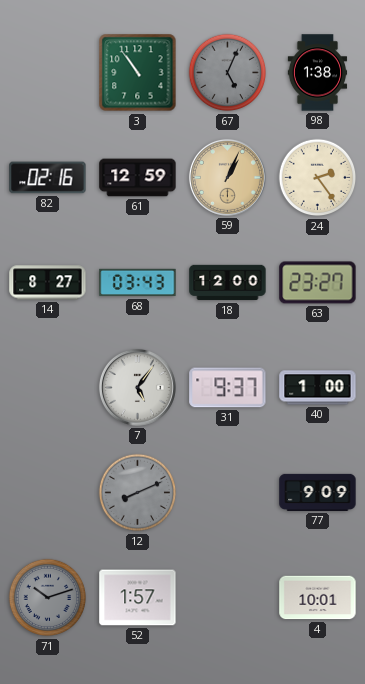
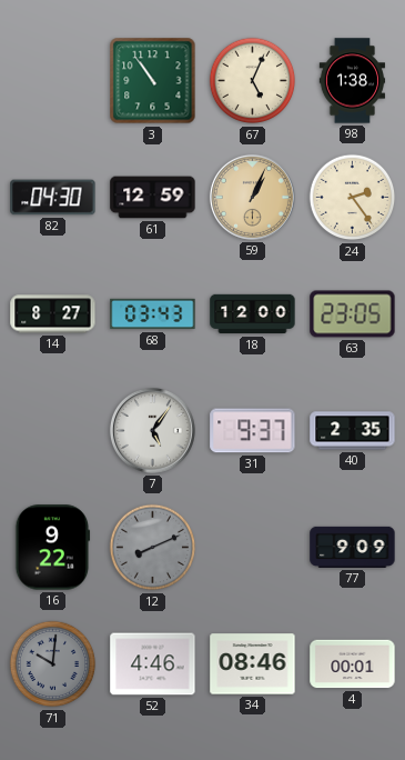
67 dial: grey -> cream
82: 02:16 -> 04:30
63: 23:27 -> 23:05
40: 1:00 -> 2:35
16: none -> 9:22
71: 10:12 -> 10:01
52: 1:57 -> 4:46
34: none -> 08:46
4: 10:01 -> 00:01
